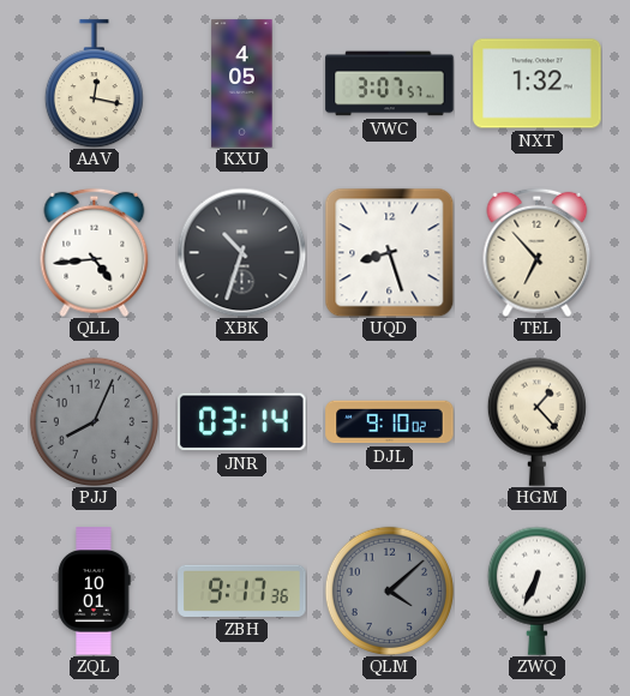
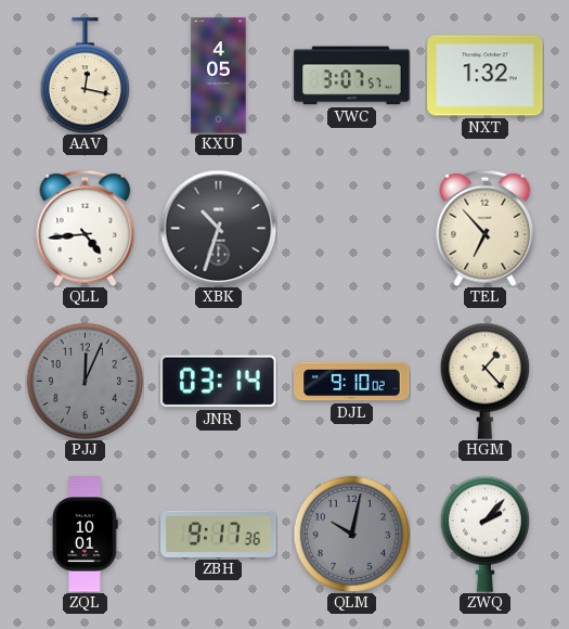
UQD: 8:27 -> none
PJJ: 8:04 -> 12:04
QLM: 4:08 -> 10:02
ZWQ: 6:34 -> 2:07
